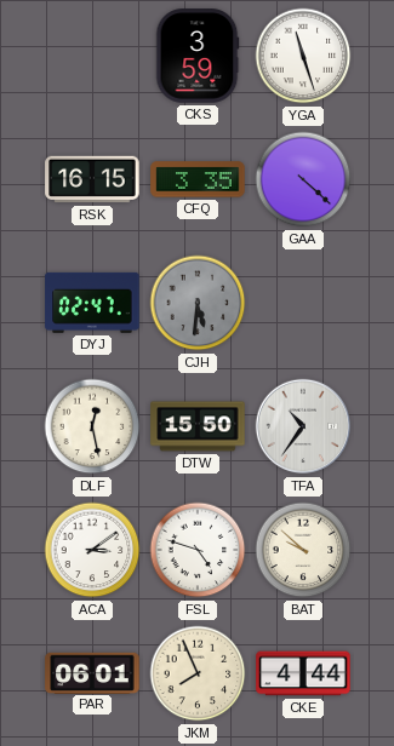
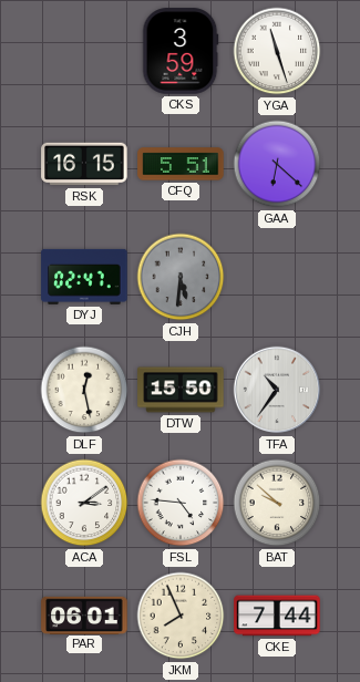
CFQ: 3:35 -> 5:51
GAA: 4:22 -> 6:22
FSL: 4:48 -> 4:46
CKE: 4:44 -> 7:44
